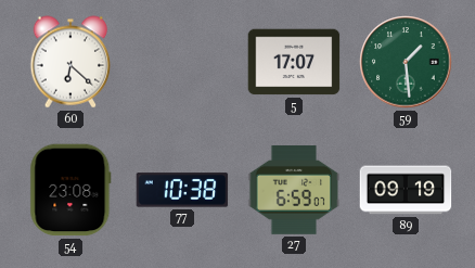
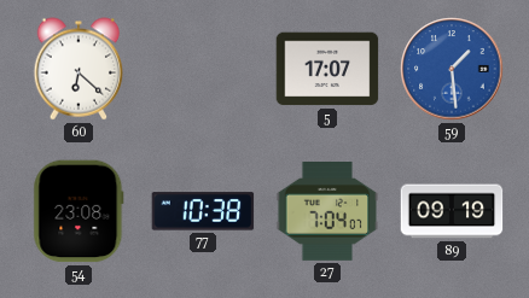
59 dial: green -> blue
27: 6:59 -> 7:04
